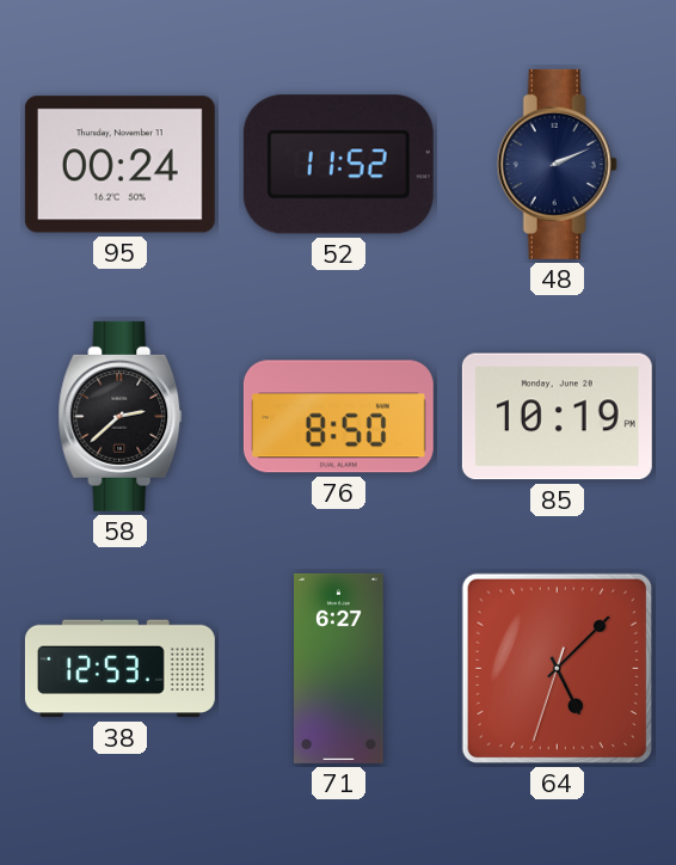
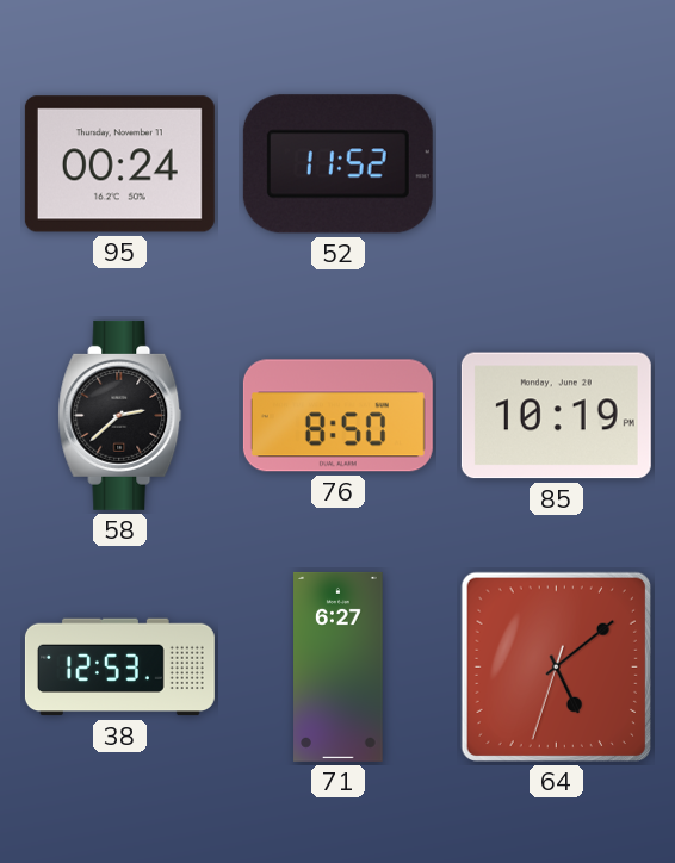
48: 2:11 -> none
64: 5:07 -> 5:08
